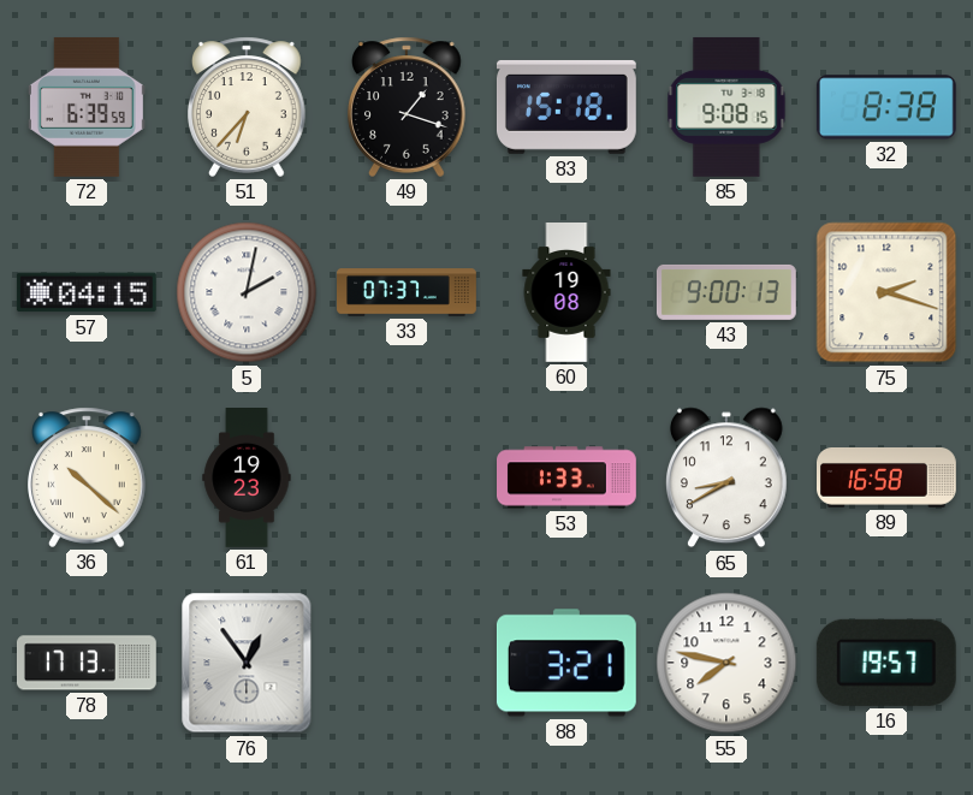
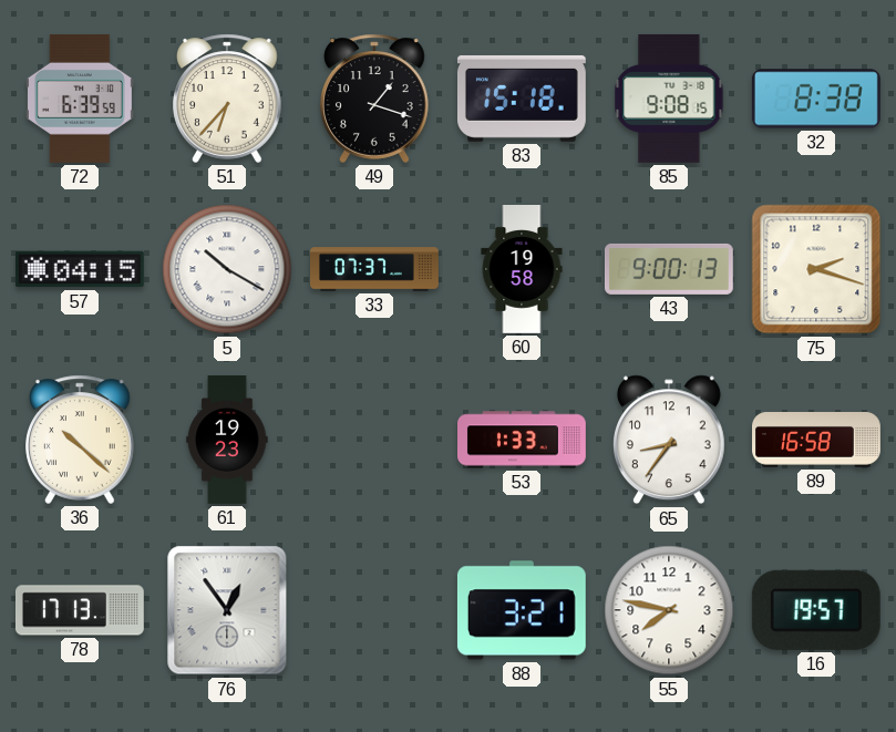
5: 2:02 -> 10:20
60: 19:08 -> 19:58
65: 8:40 -> 8:36
